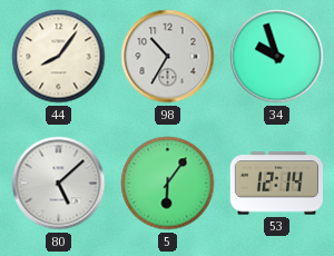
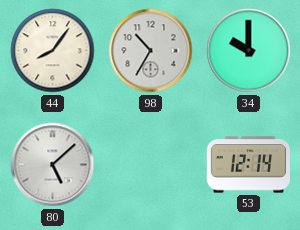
34: 9:57 -> 10:00
5: 6:06 -> none
